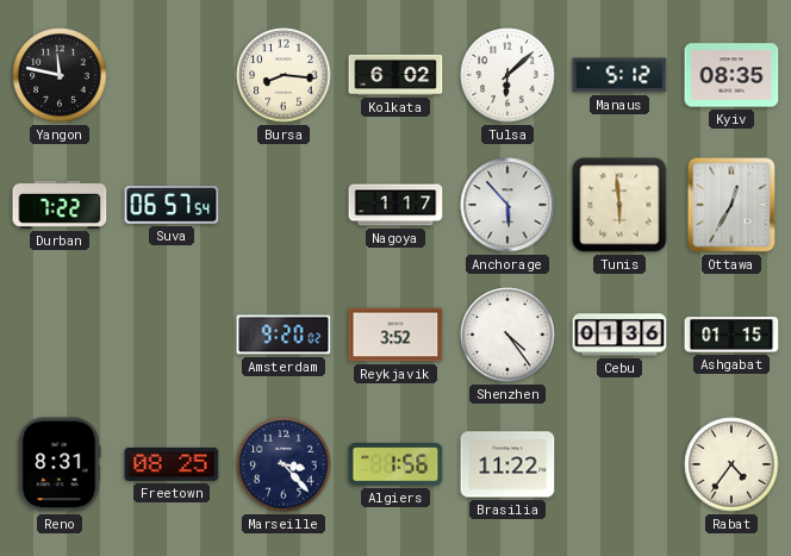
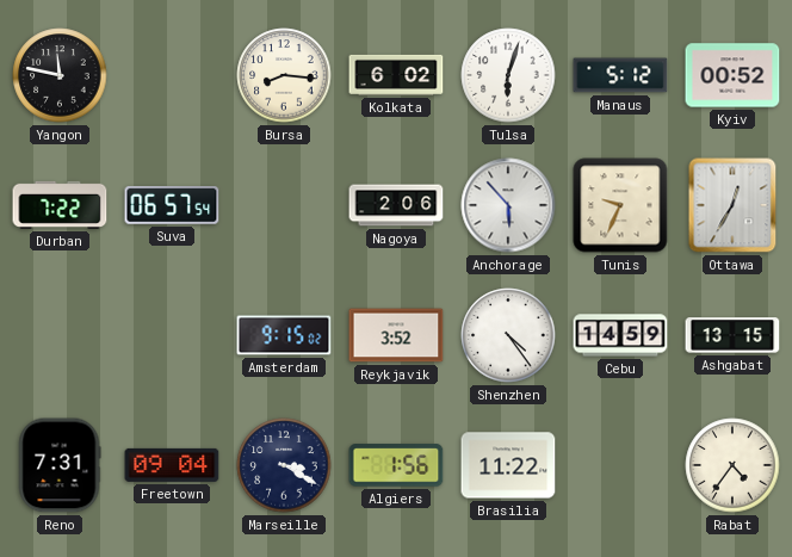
Tulsa: 6:08 -> 6:03
Kyiv: 08:35 -> 00:52
Nagoya: 1:17 -> 2:06
Tunis: 5:59 -> 9:34
Amsterdam: 9:20 -> 9:15
Cebu: 01:36 -> 14:59
Ashgabat: 01:15 -> 13:15
Reno: 8:31 -> 7:31
Freetown: 08:25 -> 09:04
Marseille: 3:23 -> 3:20
